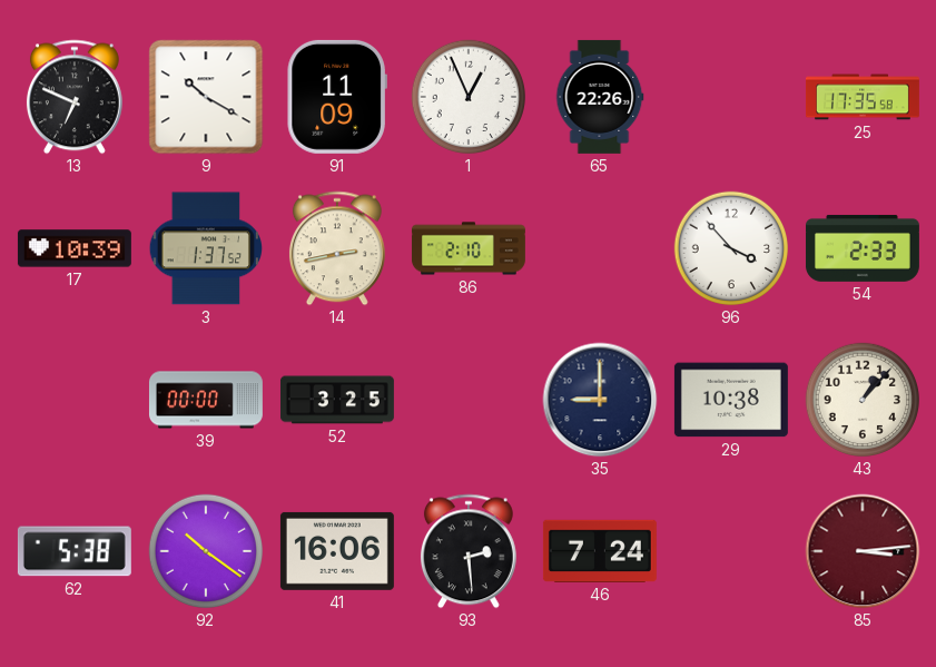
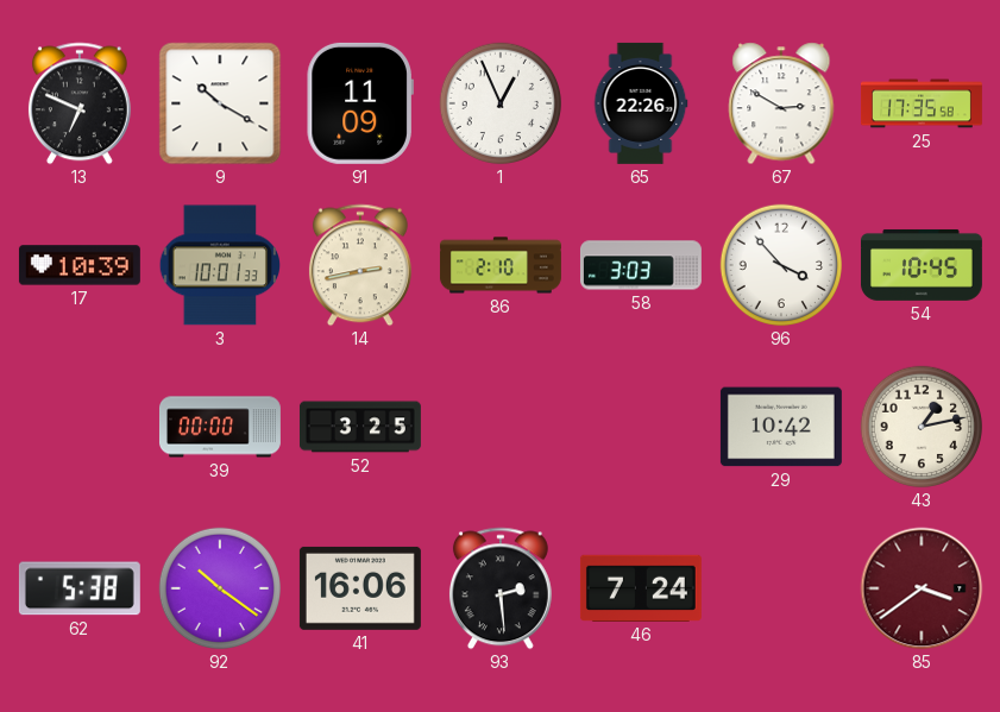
67: none -> 2:50
3: 1:37 -> 10:01
58: none -> 3:03
54: 2:33 -> 10:45
35: 9:00 -> none
29: 10:38 -> 10:42
43: 1:07 -> 1:13
85: 3:14 -> 3:39
